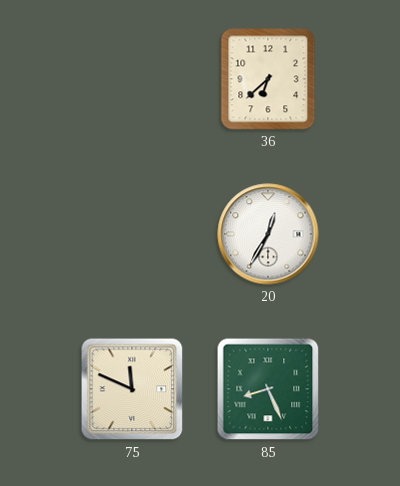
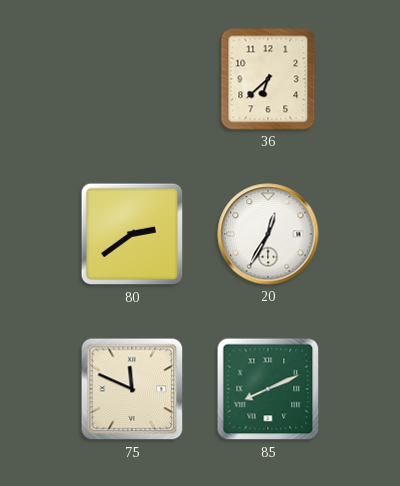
80: none -> 2:39
85: 8:26 -> 8:11
